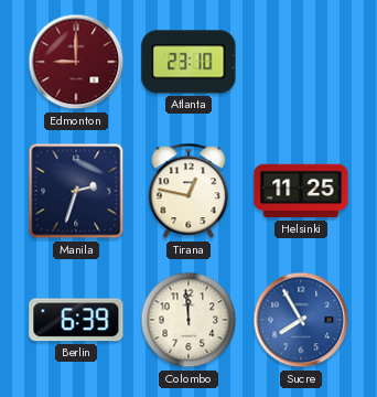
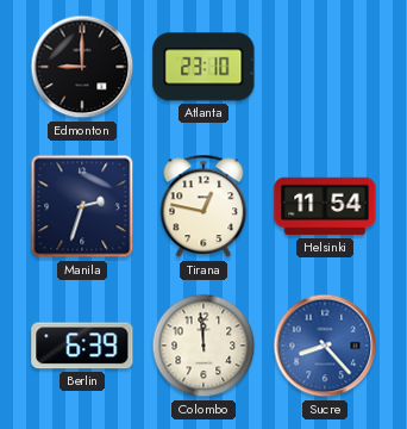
Edmonton dial: burgundy -> black
Helsinki: 11:25 -> 11:54
Sucre: 7:55 -> 8:23
